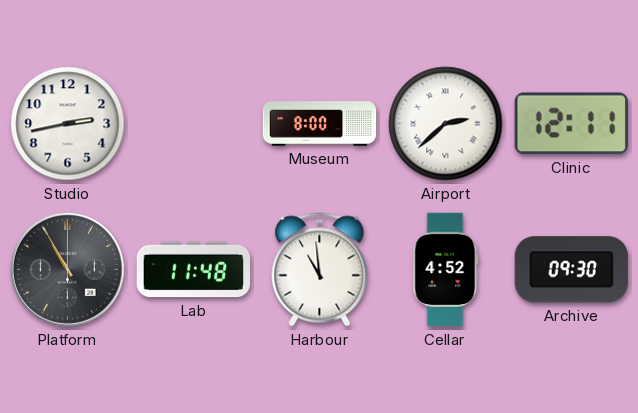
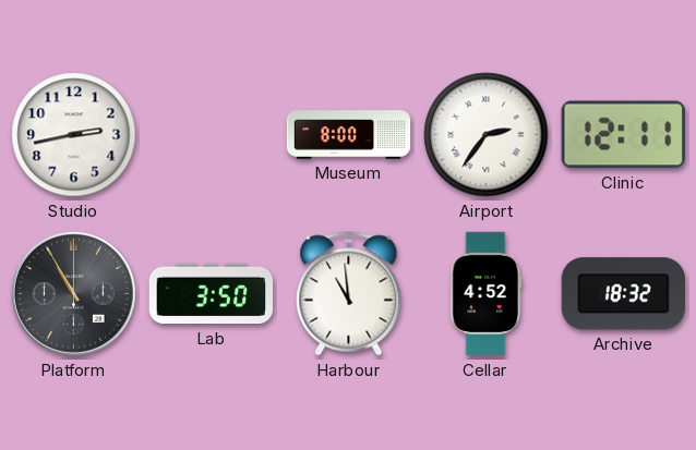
Airport: 2:38 -> 2:36
Lab: 11:48 -> 3:50
Archive: 09:30 -> 18:32
